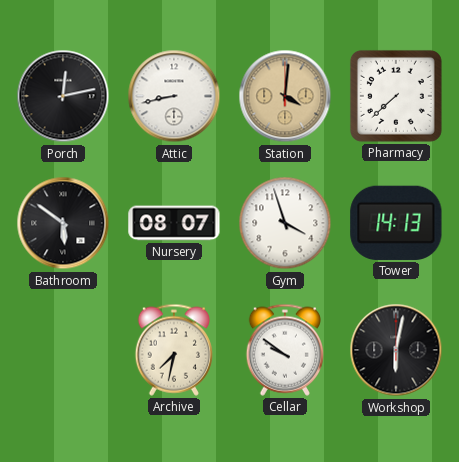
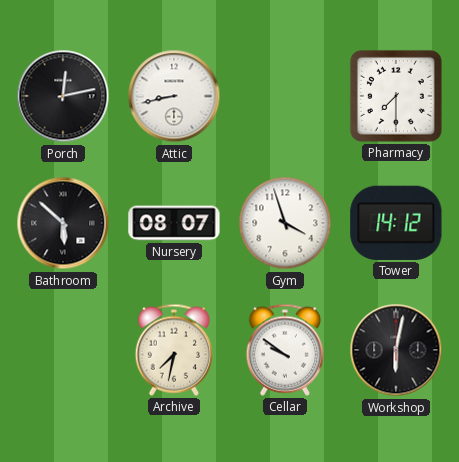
Station: 4:01 -> none
Pharmacy: 7:38 -> 7:30
Bathroom: 5:51 -> 5:52
Tower: 14:13 -> 14:12
